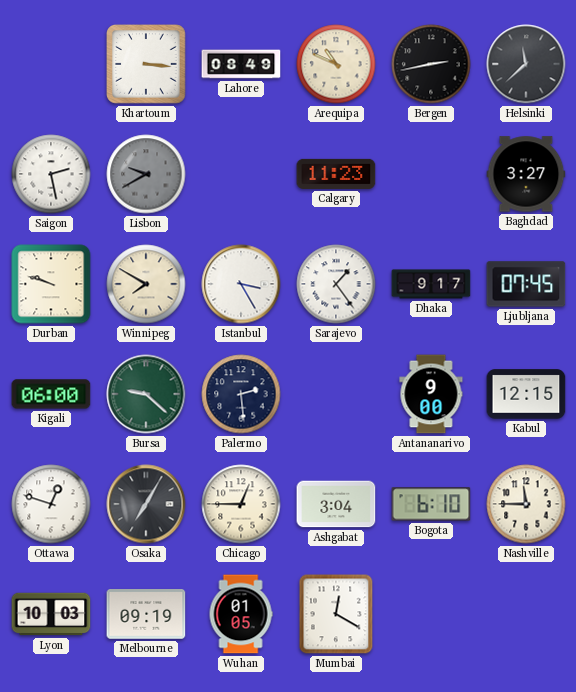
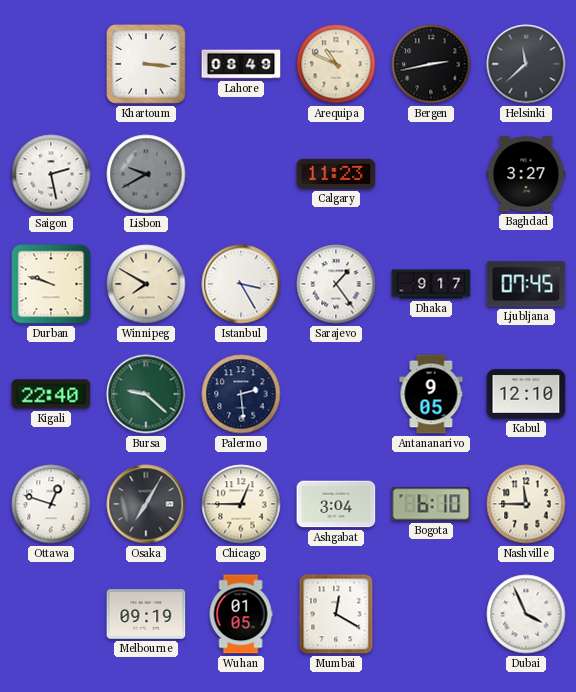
Kigali: 06:00 -> 22:40
Antananarivo: 9:00 -> 9:05
Kabul: 12:15 -> 12:10
Lyon: 10:03 -> none
Dubai: none -> 3:56
